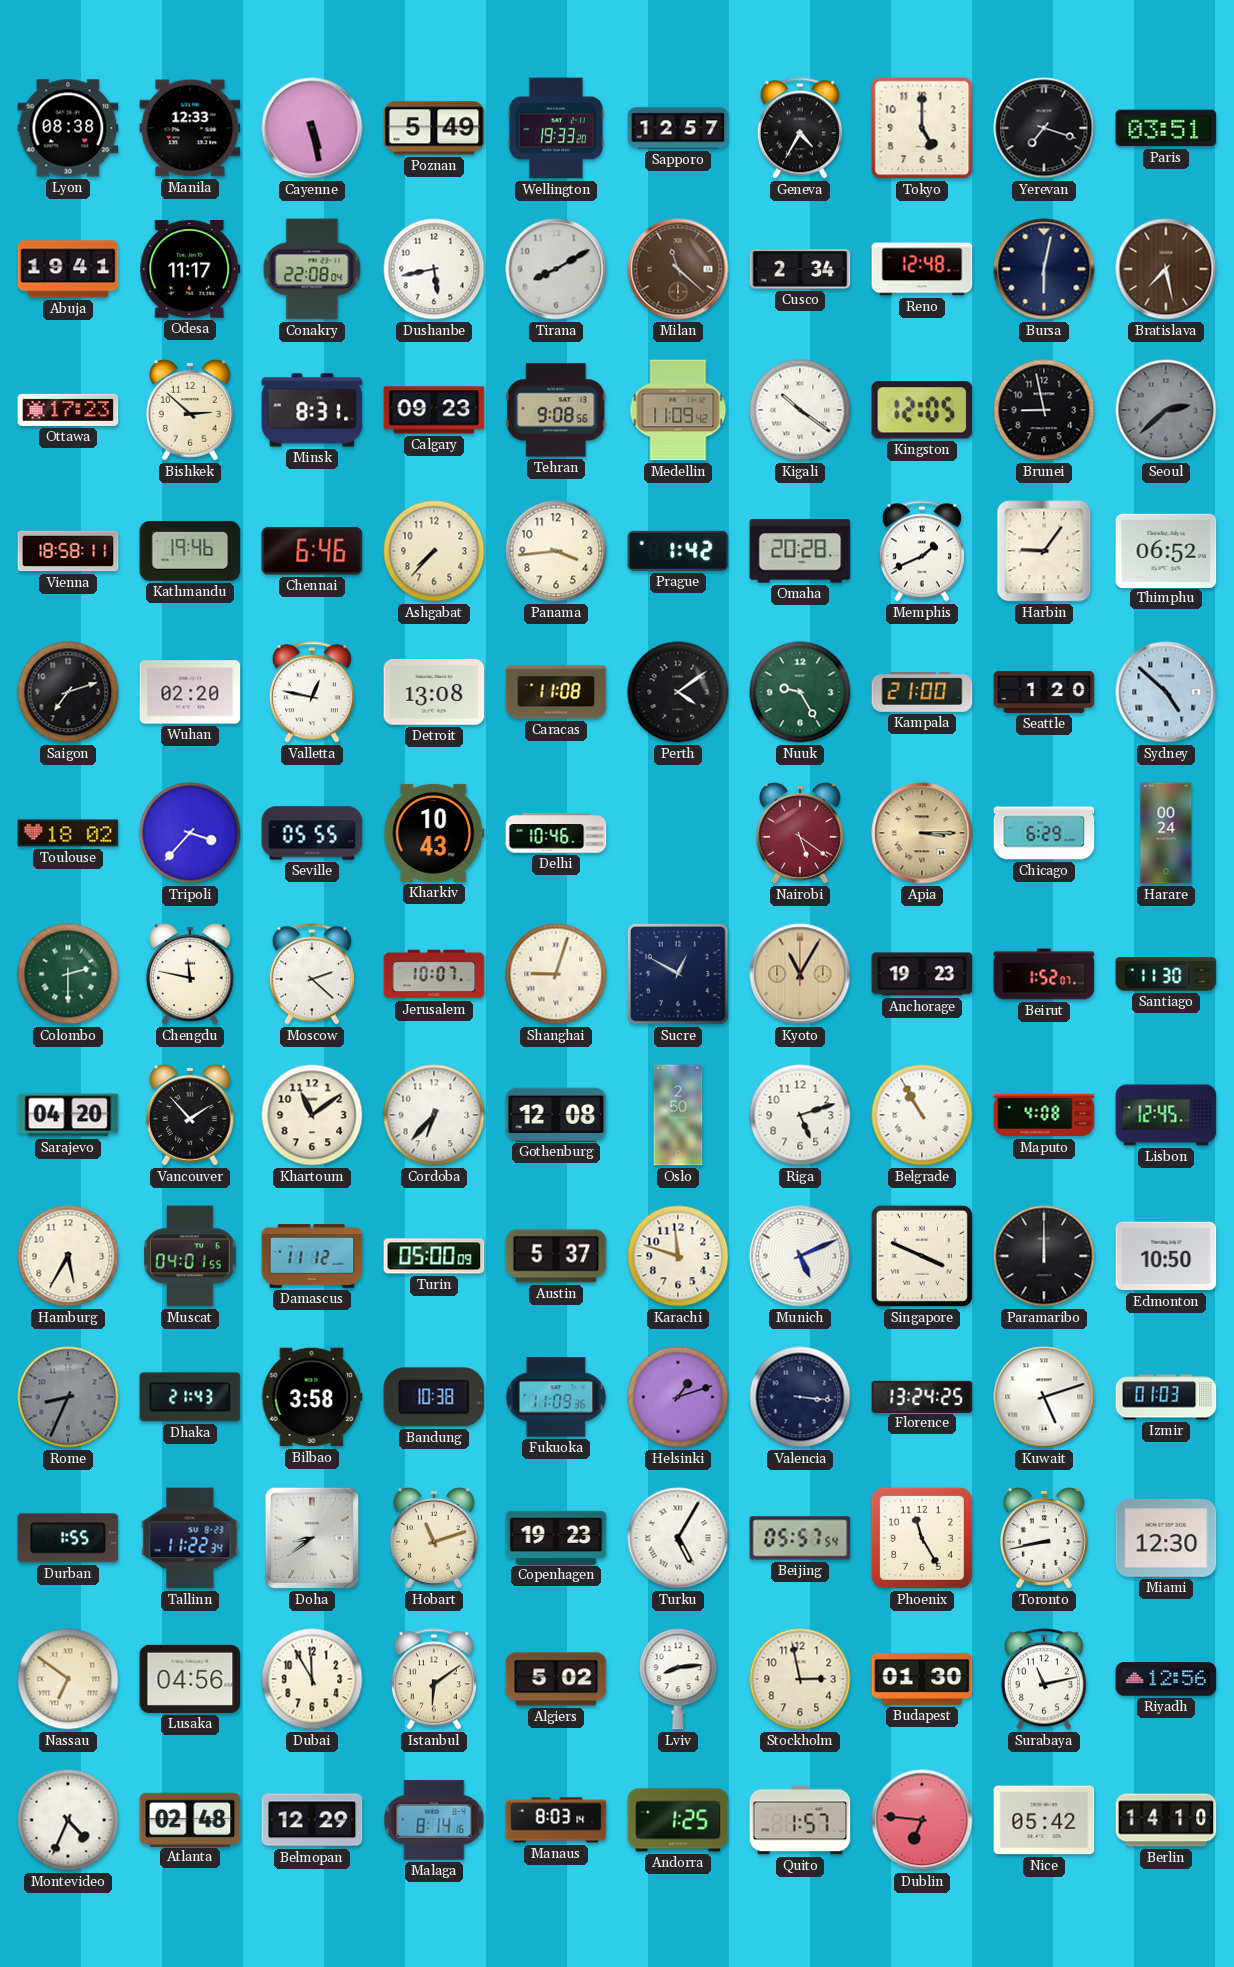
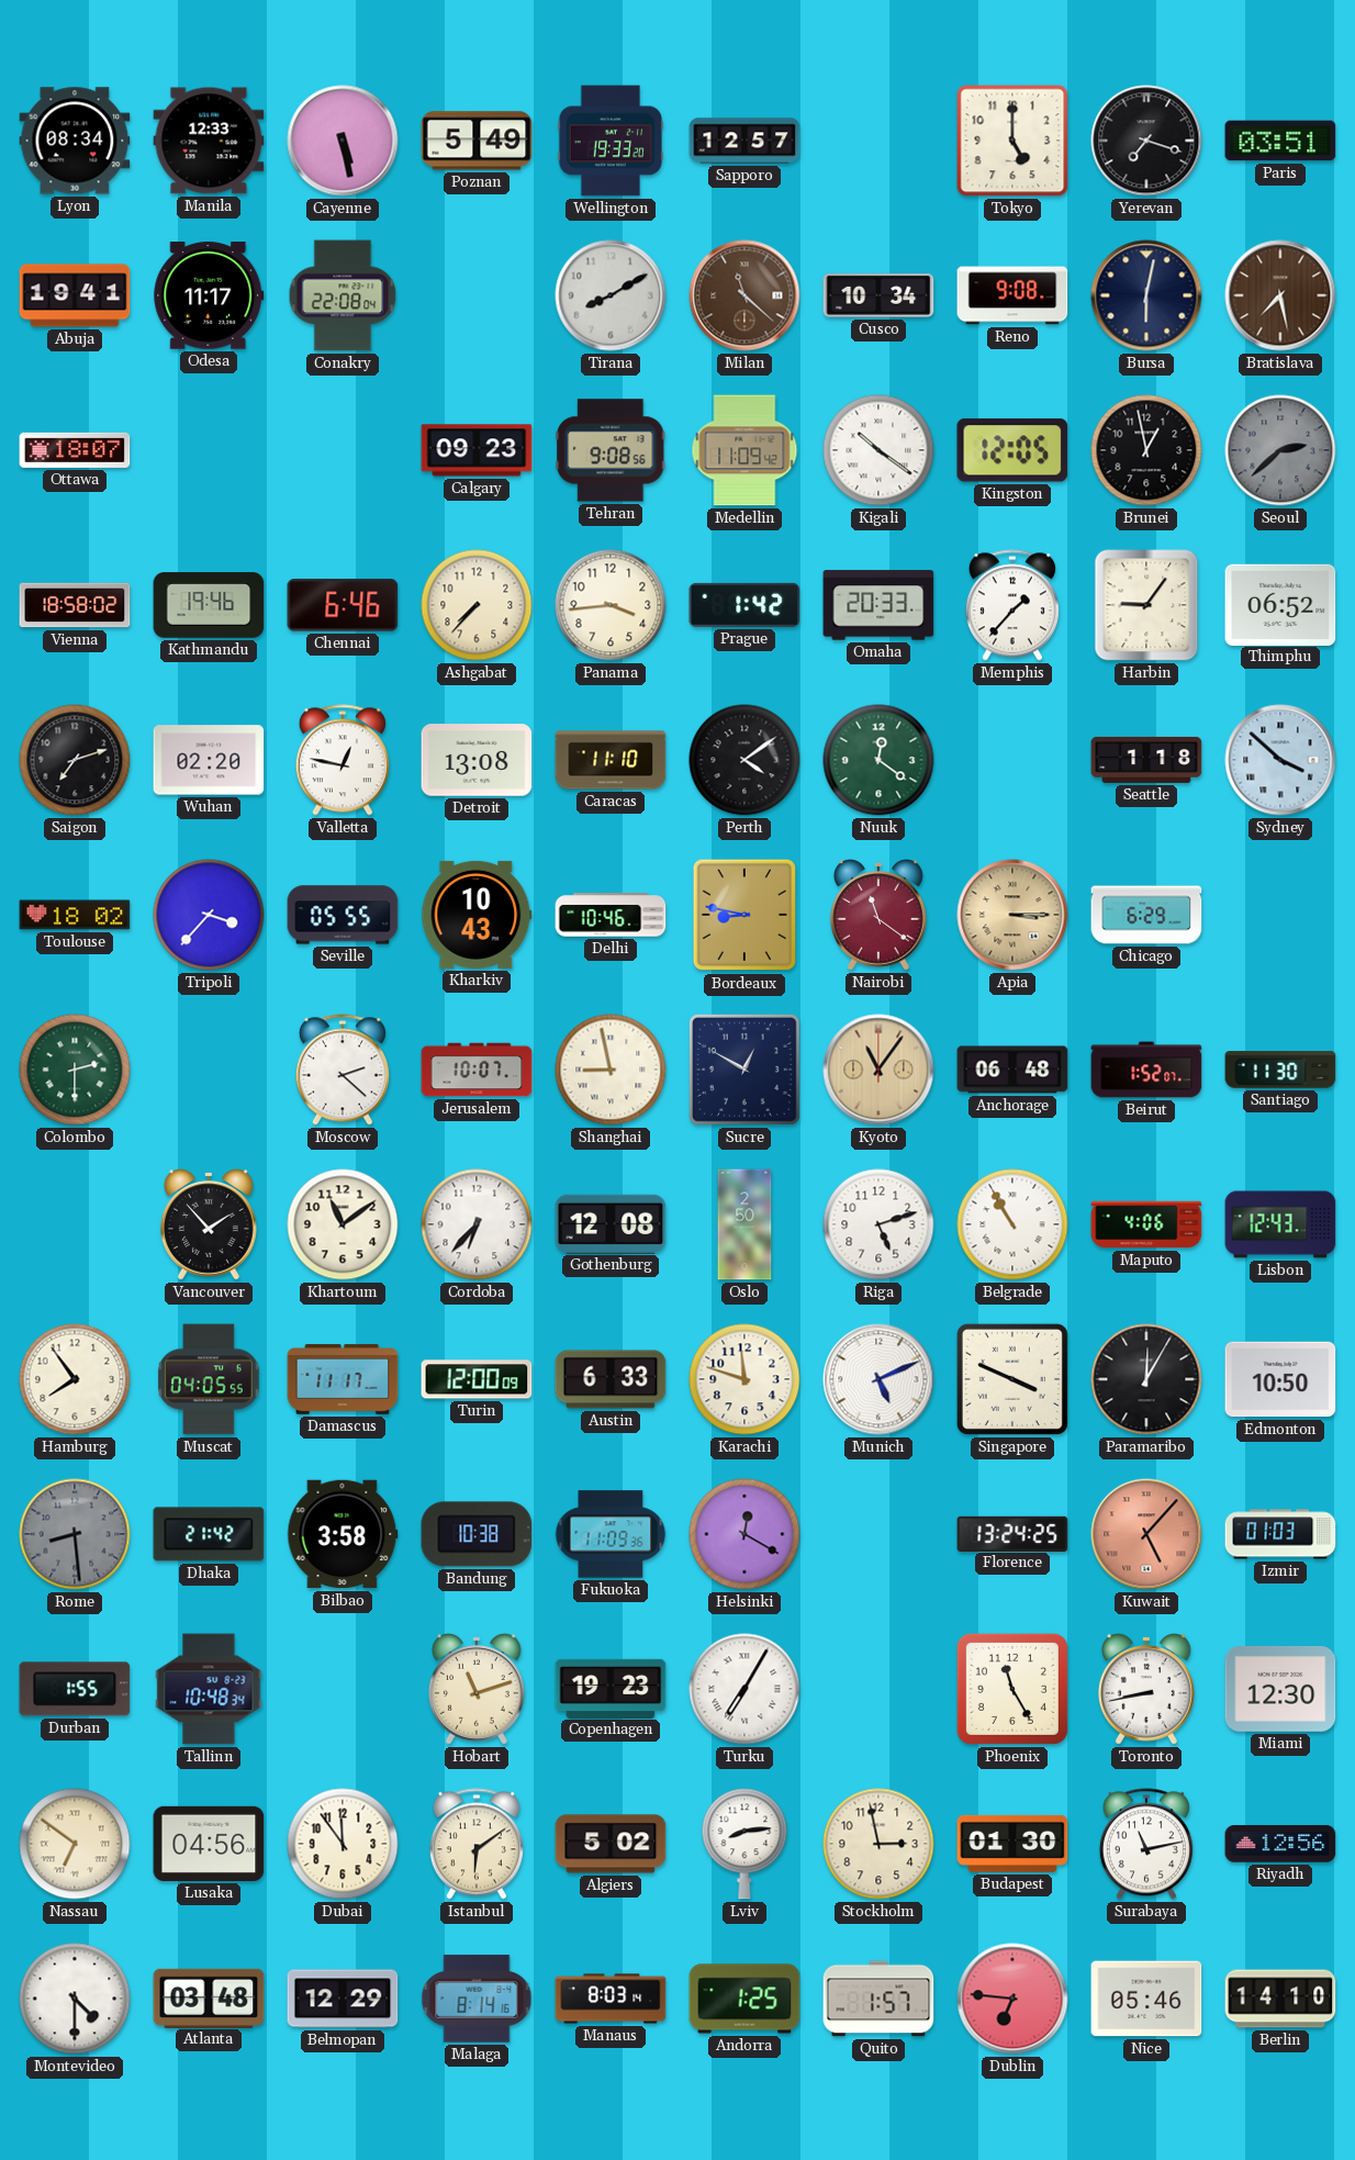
Lyon: 08:38 -> 08:34
Geneva: 4:35 -> none
Dushanbe: 5:43 -> none
Cusco: 2:34 -> 10:34
Reno: 12:48 -> 9:08
Ottawa: 17:23 -> 18:07
Bishkek: 2:52 -> none
Minsk: 8:31 -> none
Brunei: 8:58 -> 12:58
Vienna: 18:58:11 -> 18:58:02
Omaha: 20:28 -> 20:33
Memphis: 1:41 -> 1:37
Caracas: 11:08 -> 11:10
Nuuk: 9:25 -> 12:21
Kampala: 21:00 -> none
Seattle: 1:20 -> 1:18
Sydney: 4:52 -> 3:52
Bordeaux: none -> 8:47
Nairobi: 5:21 -> 11:21
Harare: 00:24 -> none
Chengdu: 11:47 -> none
Shanghai: 9:03 -> 8:58
Kyoto: 11:05 -> 11:06
Anchorage: 19:23 -> 06:48
Sarajevo: 04:20 -> none
Maputo: 4:08 -> 4:06
Lisbon: 12:45 -> 12:43
Hamburg: 5:35 -> 7:54
Muscat: 04:01 -> 04:05
Damascus: 11:12 -> 11:17
Turin: 05:00 -> 12:00
Austin: 5:37 -> 6:33
Paramaribo: 12:00 -> 12:05
Rome: 8:34 -> 8:29
Dhaka: 21:43 -> 21:42
Helsinki: 1:12 -> 12:20
Valencia: 3:16 -> none
Kuwait: 5:12 -> 5:07
Kuwait dial: white -> salmon
Tallinn: 11:22 -> 10:48
Doha: 8:39 -> none
Turku: 5:05 -> 7:05
Beijing: 05:57 -> none
Dubai: 11:55 -> 11:54
Montevideo: 4:34 -> 4:30
Atlanta: 02:48 -> 03:48
Nice: 05:42 -> 05:46
